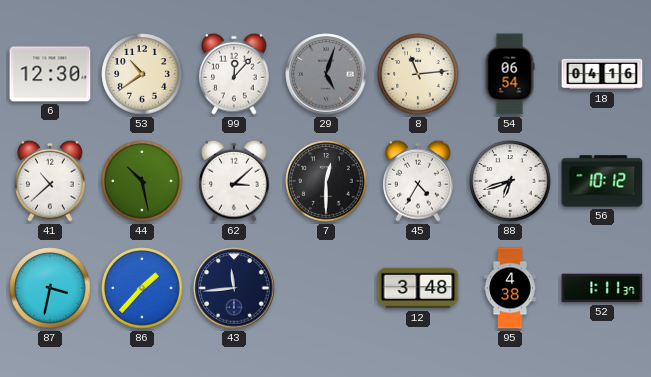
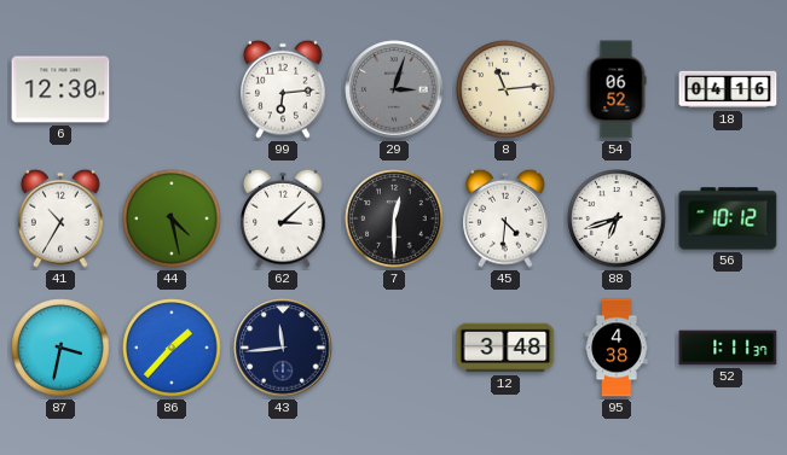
53: 10:39 -> none
99: 12:07 -> 6:14
29: 5:03 -> 3:03
54: 06:54 -> 06:52
41: 10:38 -> 10:35
44: 10:28 -> 4:28
45: 4:35 -> 4:31
